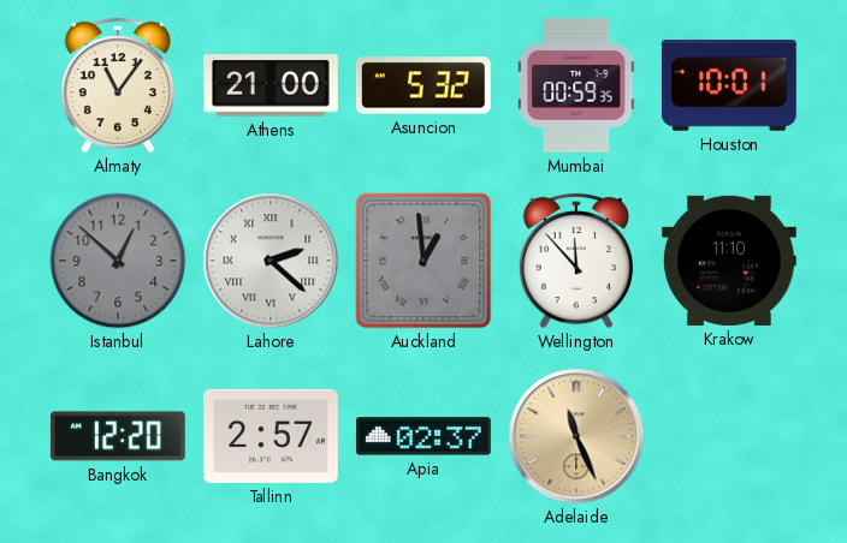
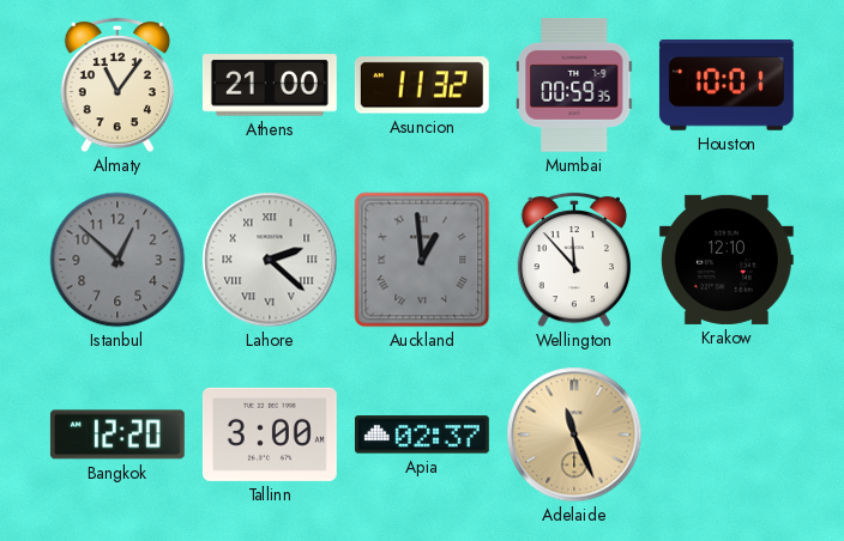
Asuncion: 5:32 -> 11:32
Krakow: 11:10 -> 12:10
Tallinn: 2:57 -> 3:00
